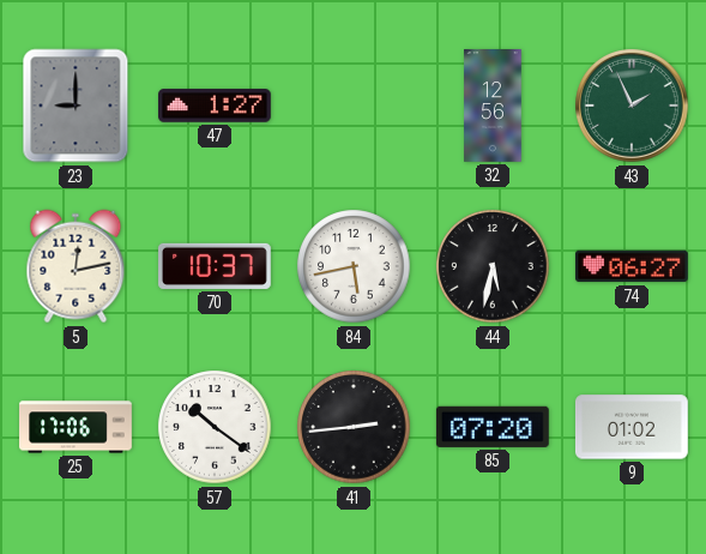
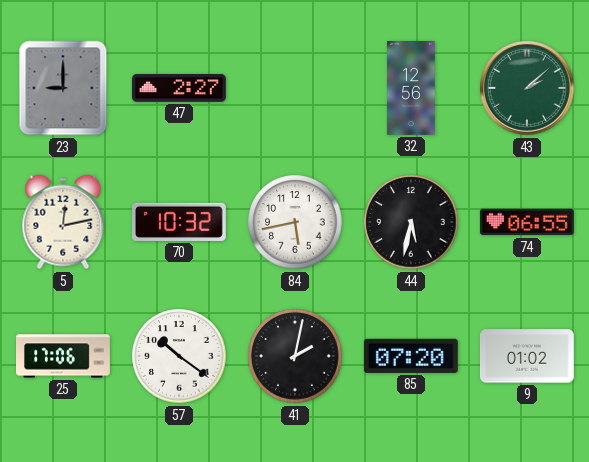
47: 1:27 -> 2:27
43: 1:56 -> 2:08
70: 10:37 -> 10:32
74: 06:27 -> 06:55
41: 2:44 -> 2:02
